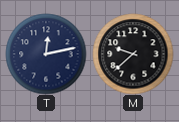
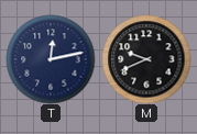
M: 9:38 -> 9:41
